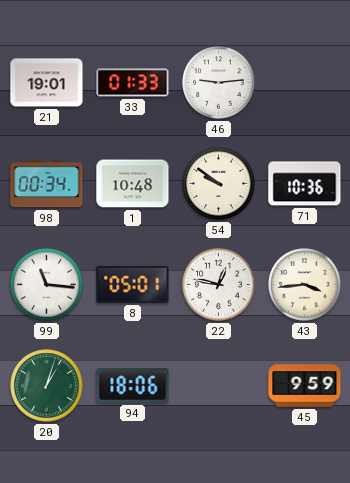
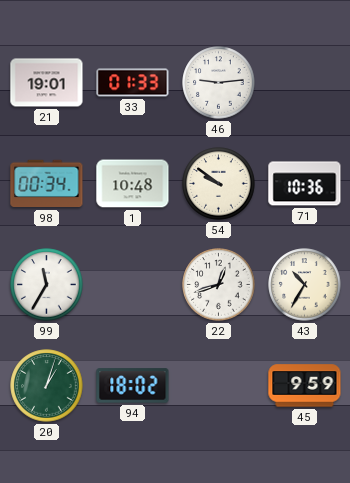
99: 11:16 -> 11:35
8: 05:01 -> none
22: 12:47 -> 12:42
43: 3:44 -> 10:35
94: 18:06 -> 18:02
